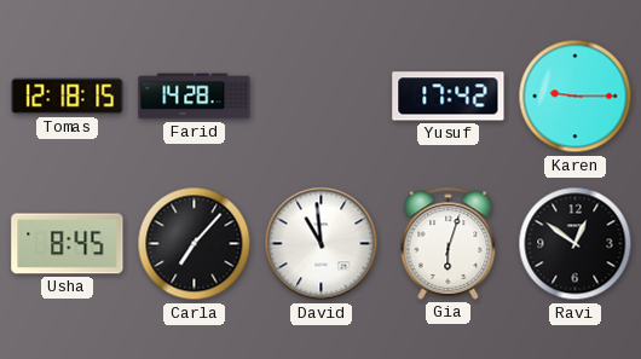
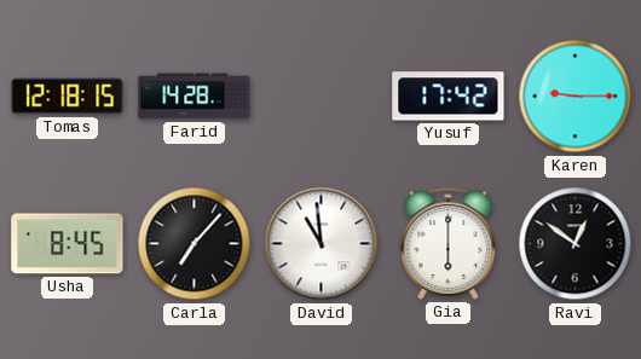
Gia: 6:03 -> 6:00
